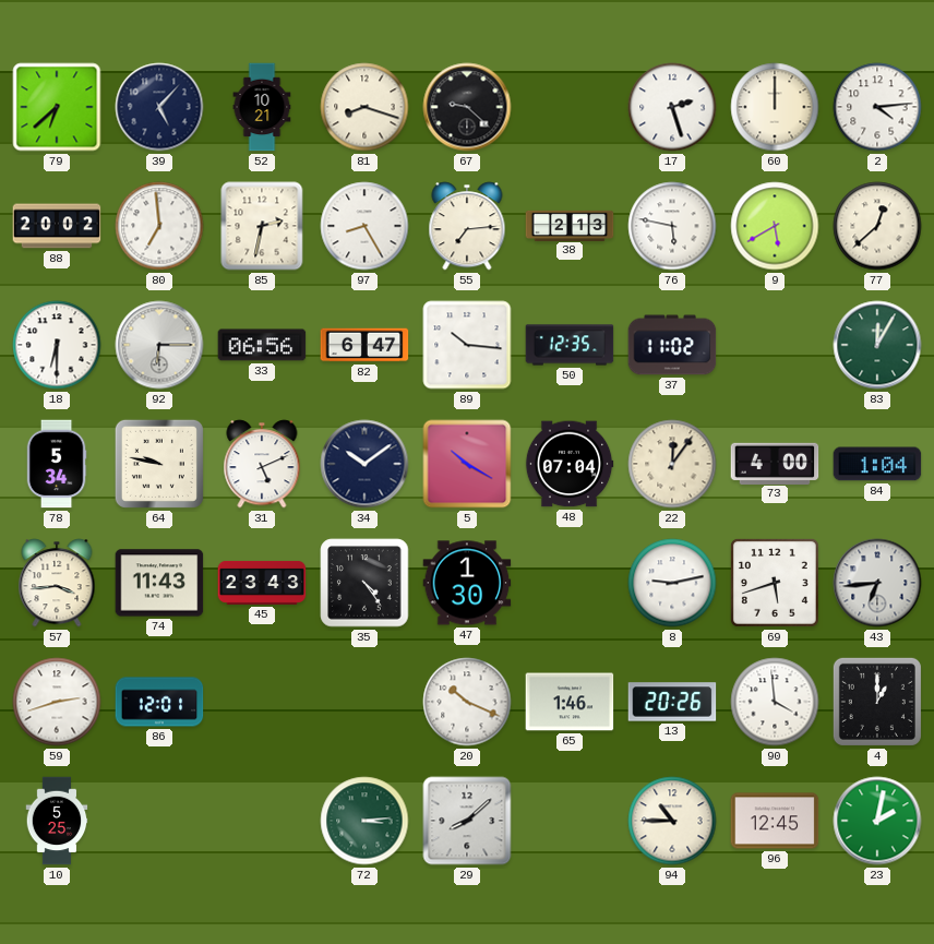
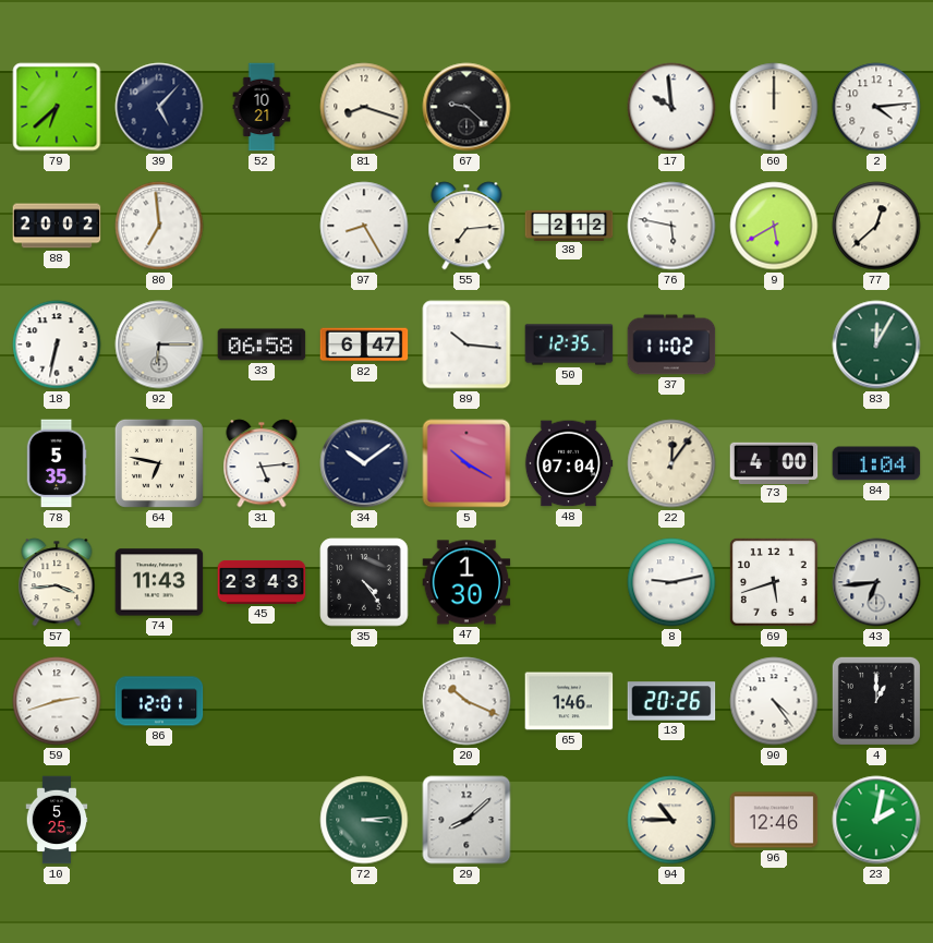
17: 2:27 -> 9:59
85: 2:32 -> none
38: 2:13 -> 2:12
18: 6:30 -> 6:32
33: 06:56 -> 06:58
78: 5:34 -> 5:35
64: 9:47 -> 6:47
31: 5:11 -> 5:14
90: 3:59 -> 4:24
96: 12:45 -> 12:46
